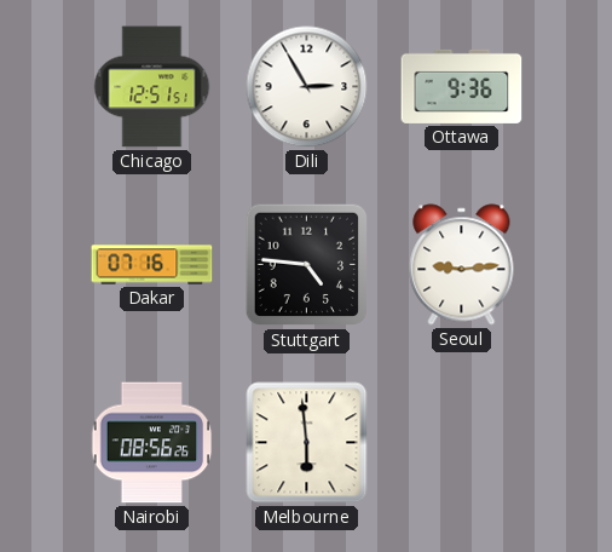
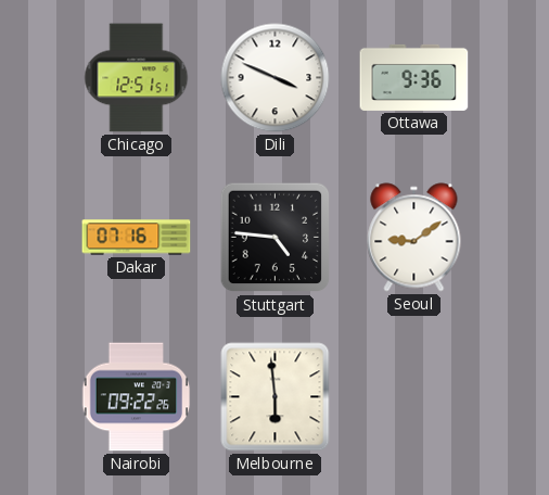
Dili: 2:55 -> 3:49
Seoul: 9:14 -> 9:09
Nairobi: 08:56 -> 09:22
